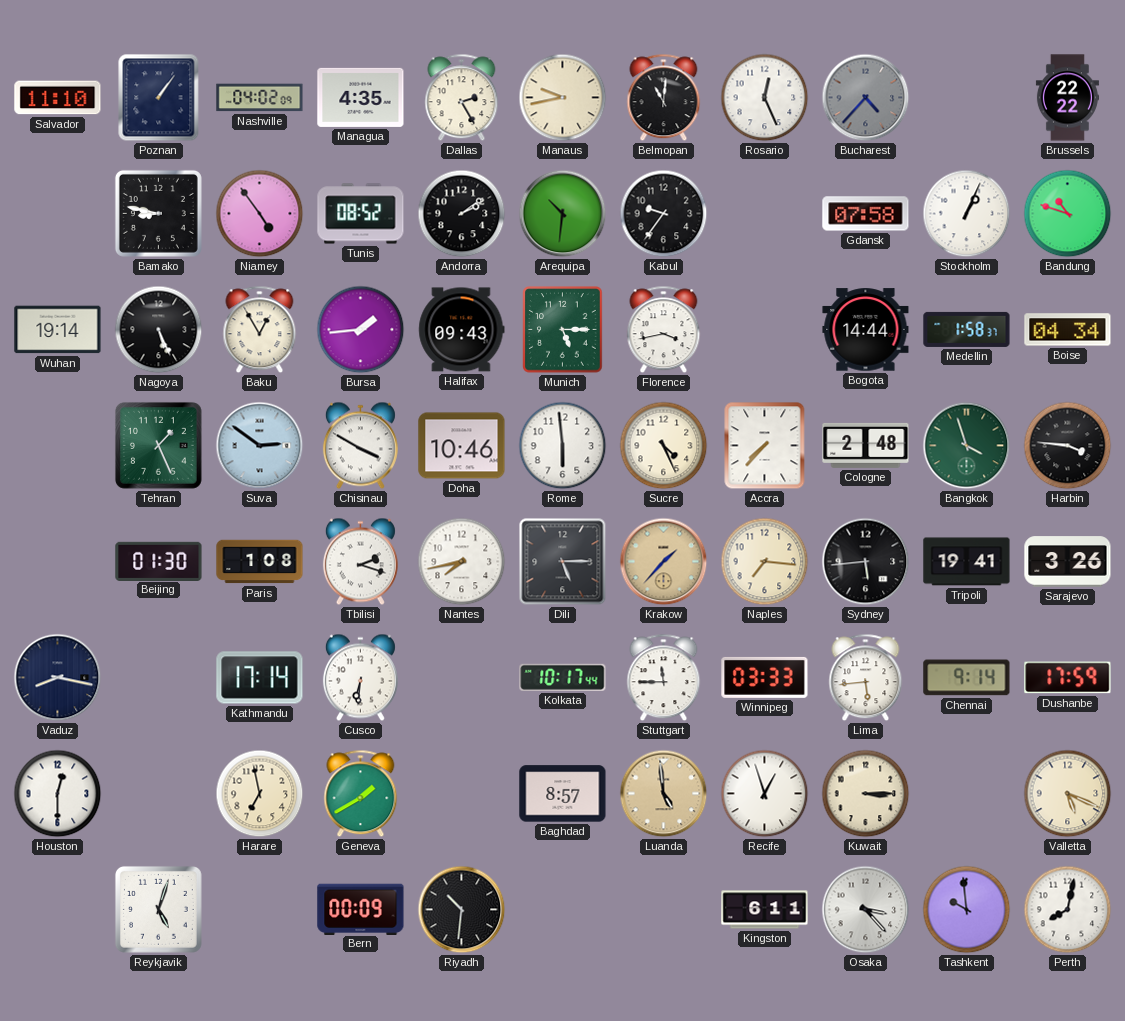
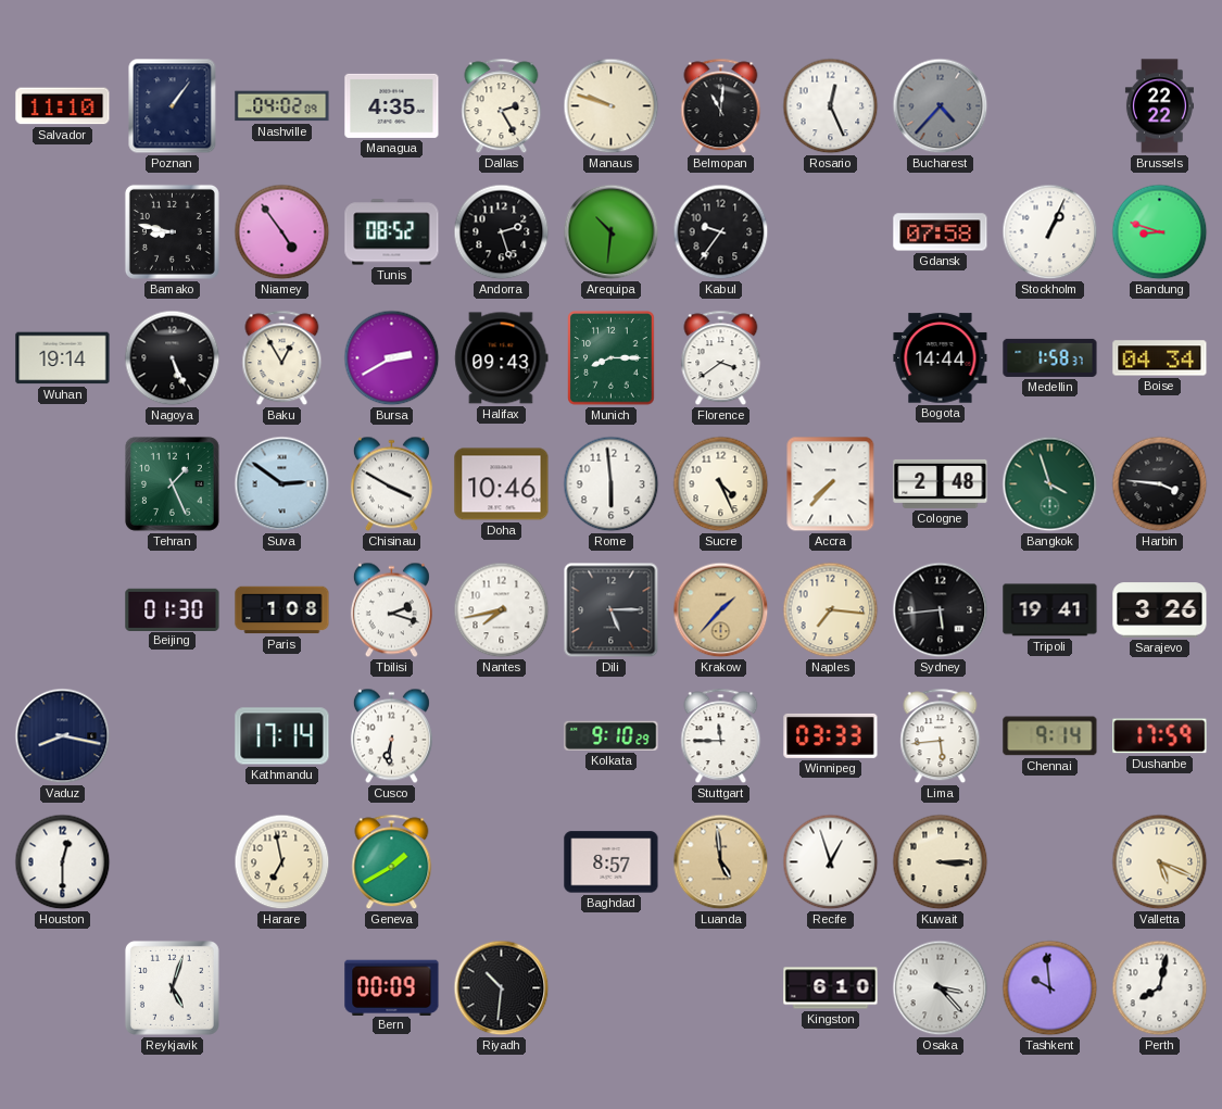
Manaus: 9:43 -> 9:48
Andorra: 2:09 -> 2:27
Bandung: 10:48 -> 8:48
Bursa: 1:44 -> 2:40
Munich: 5:15 -> 8:15
Florence: 3:43 -> 3:39
Kolkata: 10:17 -> 9:10
Kingston: 6:11 -> 6:10
